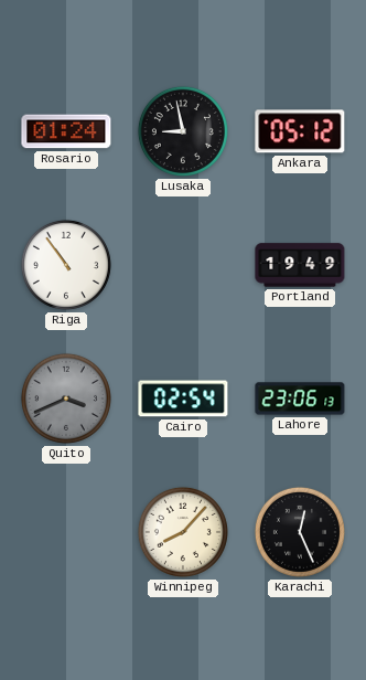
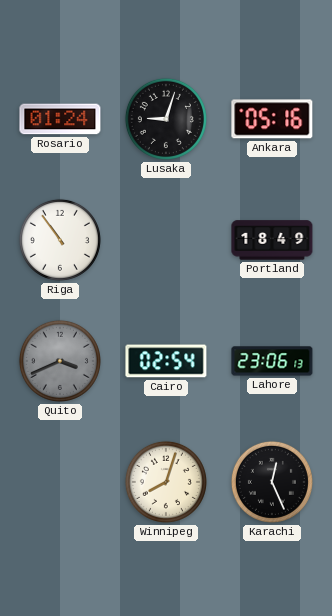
Lusaka: 8:58 -> 9:03
Ankara: 05:12 -> 05:16
Portland: 19:49 -> 18:49
Winnipeg: 8:07 -> 8:03
